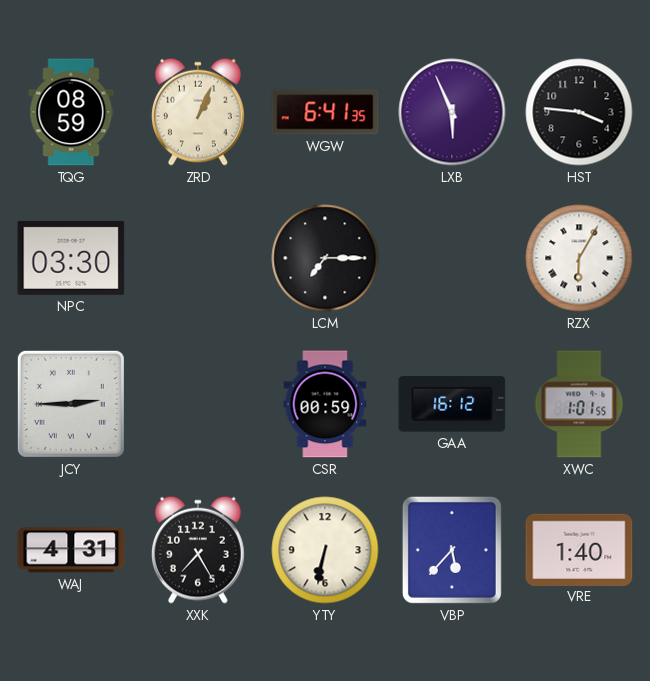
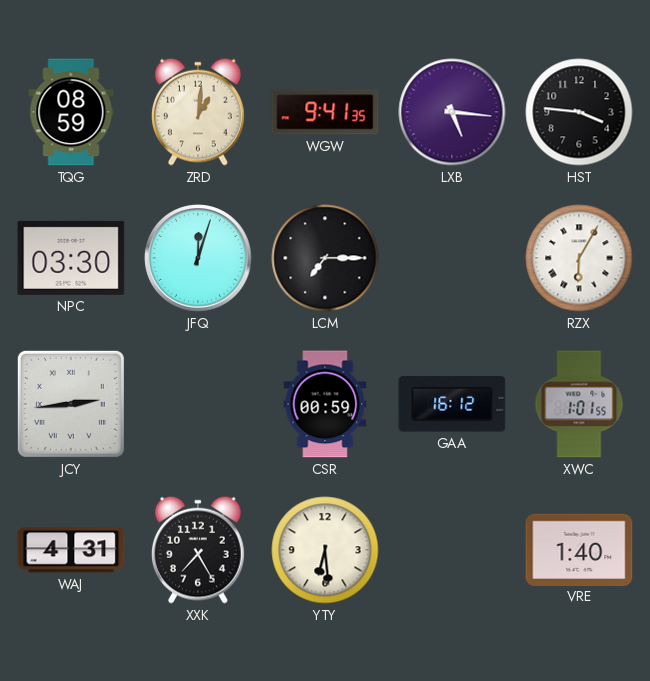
ZRD: 1:04 -> 1:01
WGW: 6:41 -> 9:41
LXB: 5:56 -> 5:16
JFQ: none -> 12:03
JCY: 2:45 -> 2:44
YTY: 6:32 -> 6:29
VBP: 5:37 -> none
